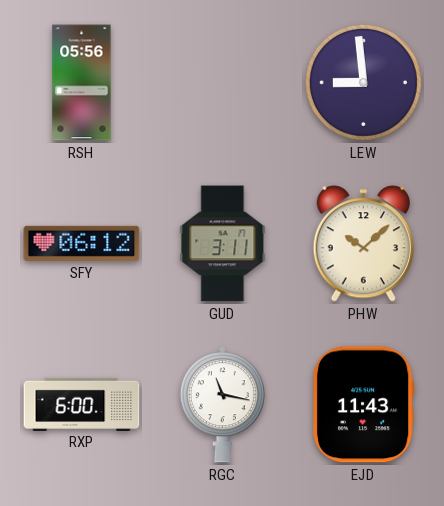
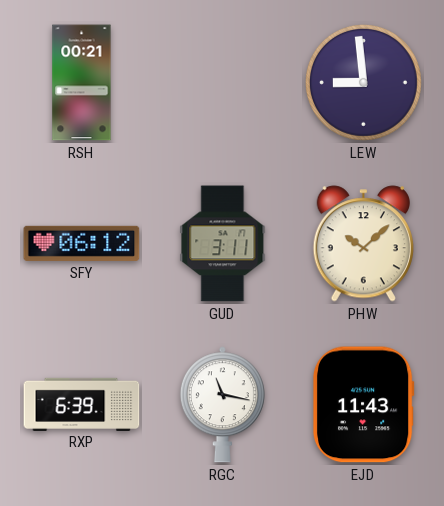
RSH: 05:56 -> 00:21
RXP: 6:00 -> 6:39
